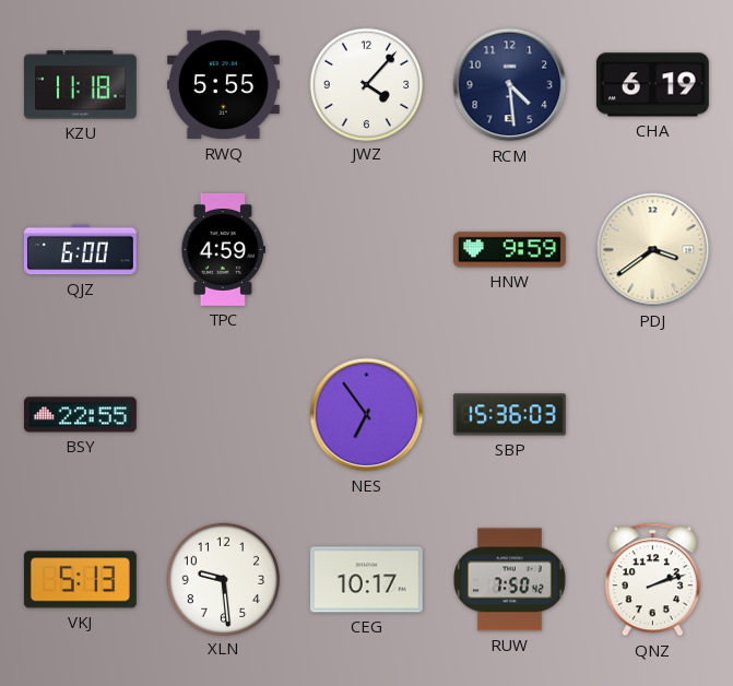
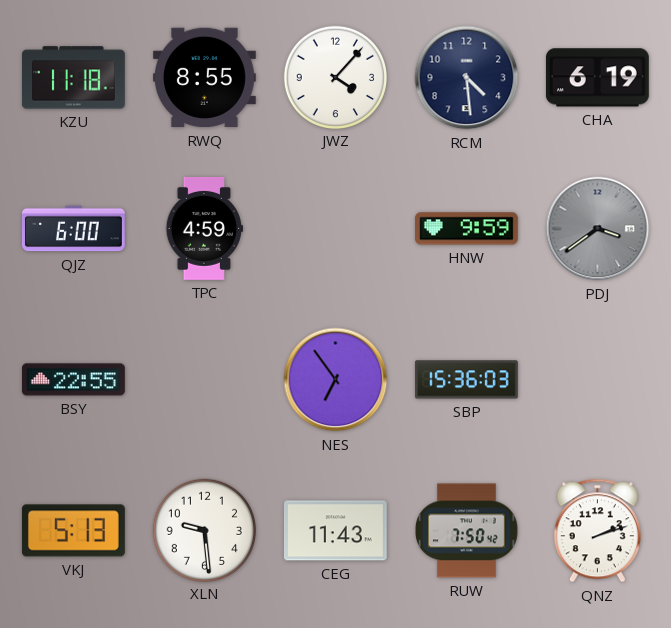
RWQ: 5:55 -> 8:55
PDJ dial: cream -> grey
CEG: 10:17 -> 11:43
